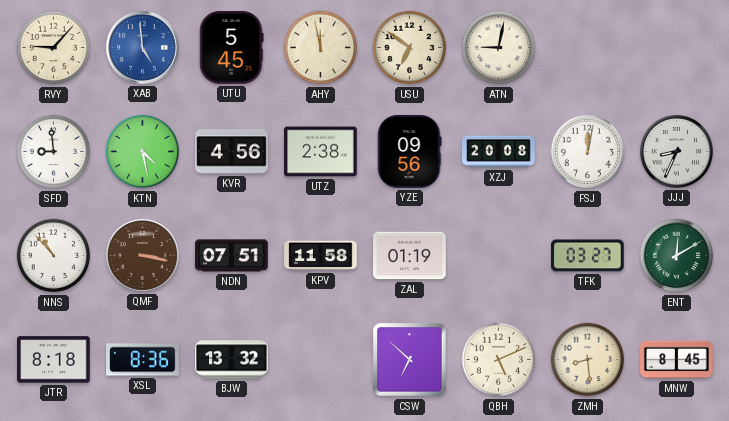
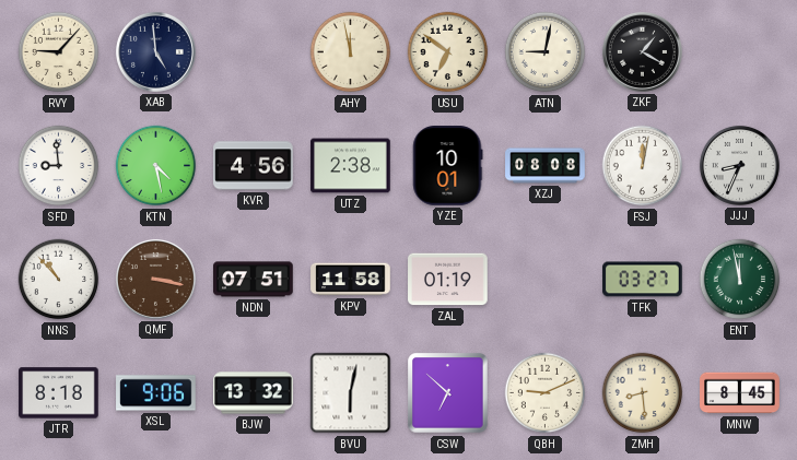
XAB dial: blue -> navy
UTU: 5:45 -> none
ZKF: none -> 1:20
YZE: 09:56 -> 10:01
XZJ: 20:08 -> 08:08
ENT: 12:10 -> 11:58
XSL: 8:36 -> 9:06
BVU: none -> 6:02
QBH: 5:11 -> 9:11
